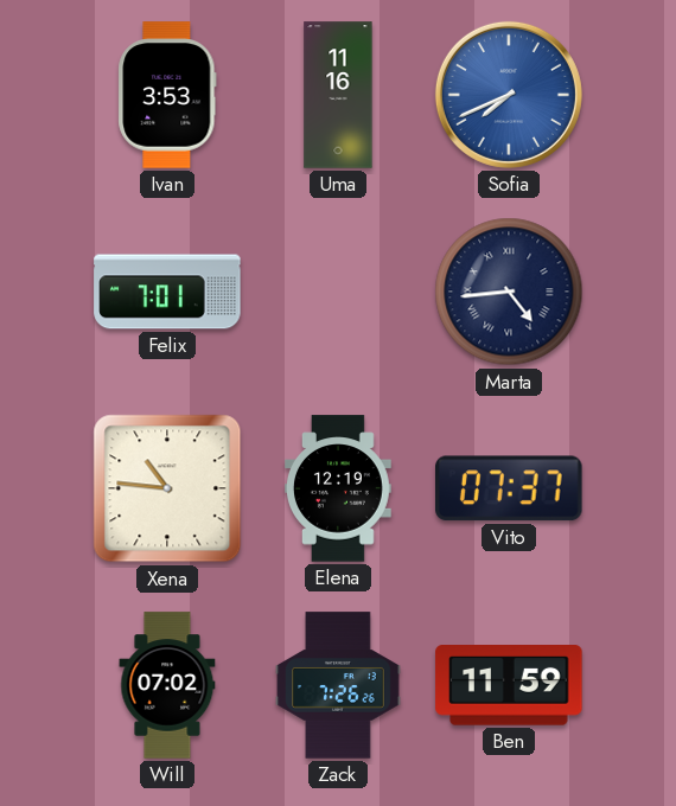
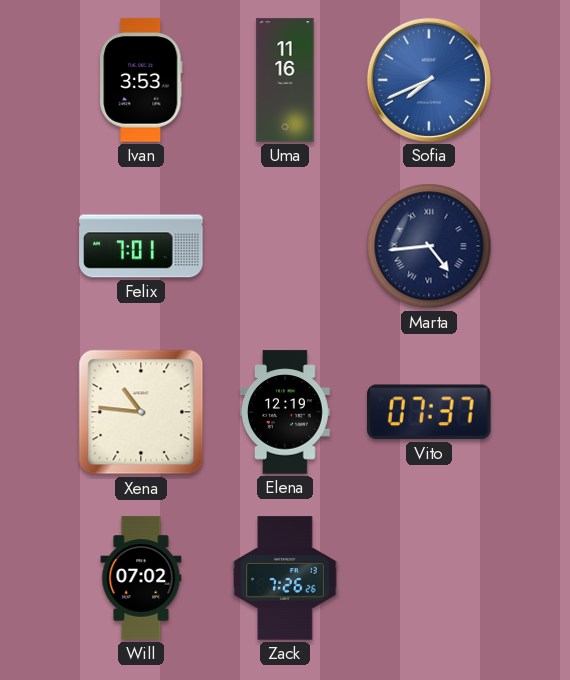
Ben: 11:59 -> none
